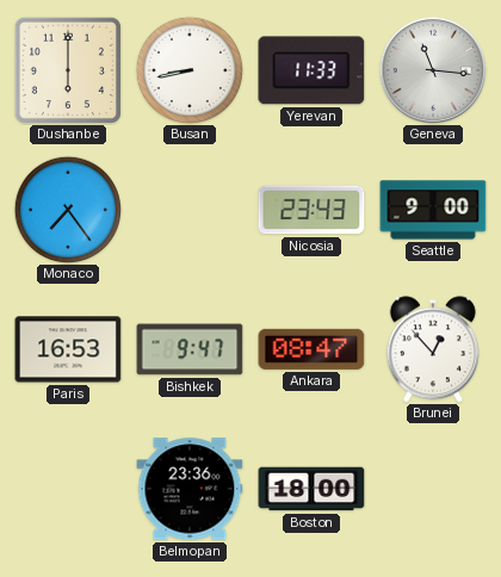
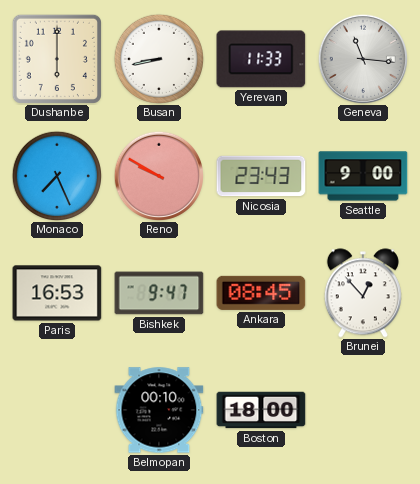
Monaco: 7:24 -> 7:26
Reno: none -> 9:50
Ankara: 08:47 -> 08:45
Belmopan: 23:36 -> 00:10
